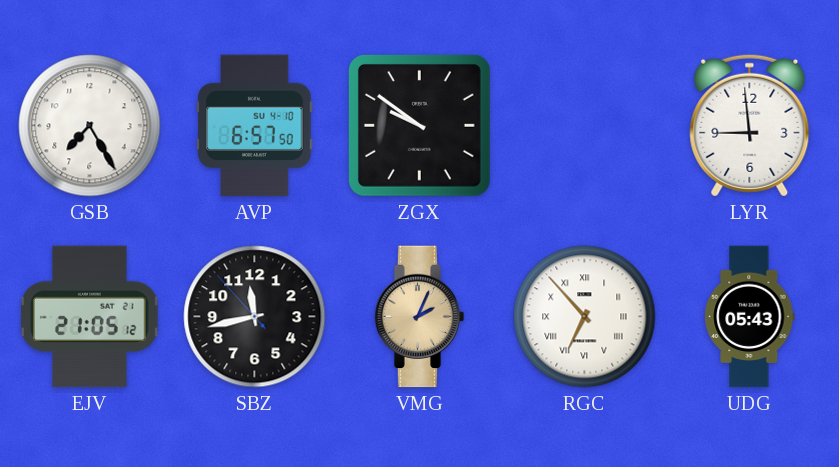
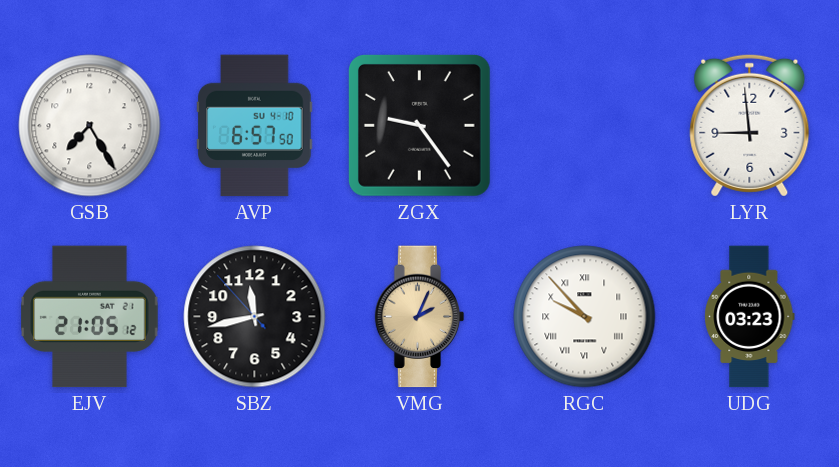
ZGX: 9:51 -> 9:24
RGC: 6:53 -> 9:53
UDG: 05:43 -> 03:23
